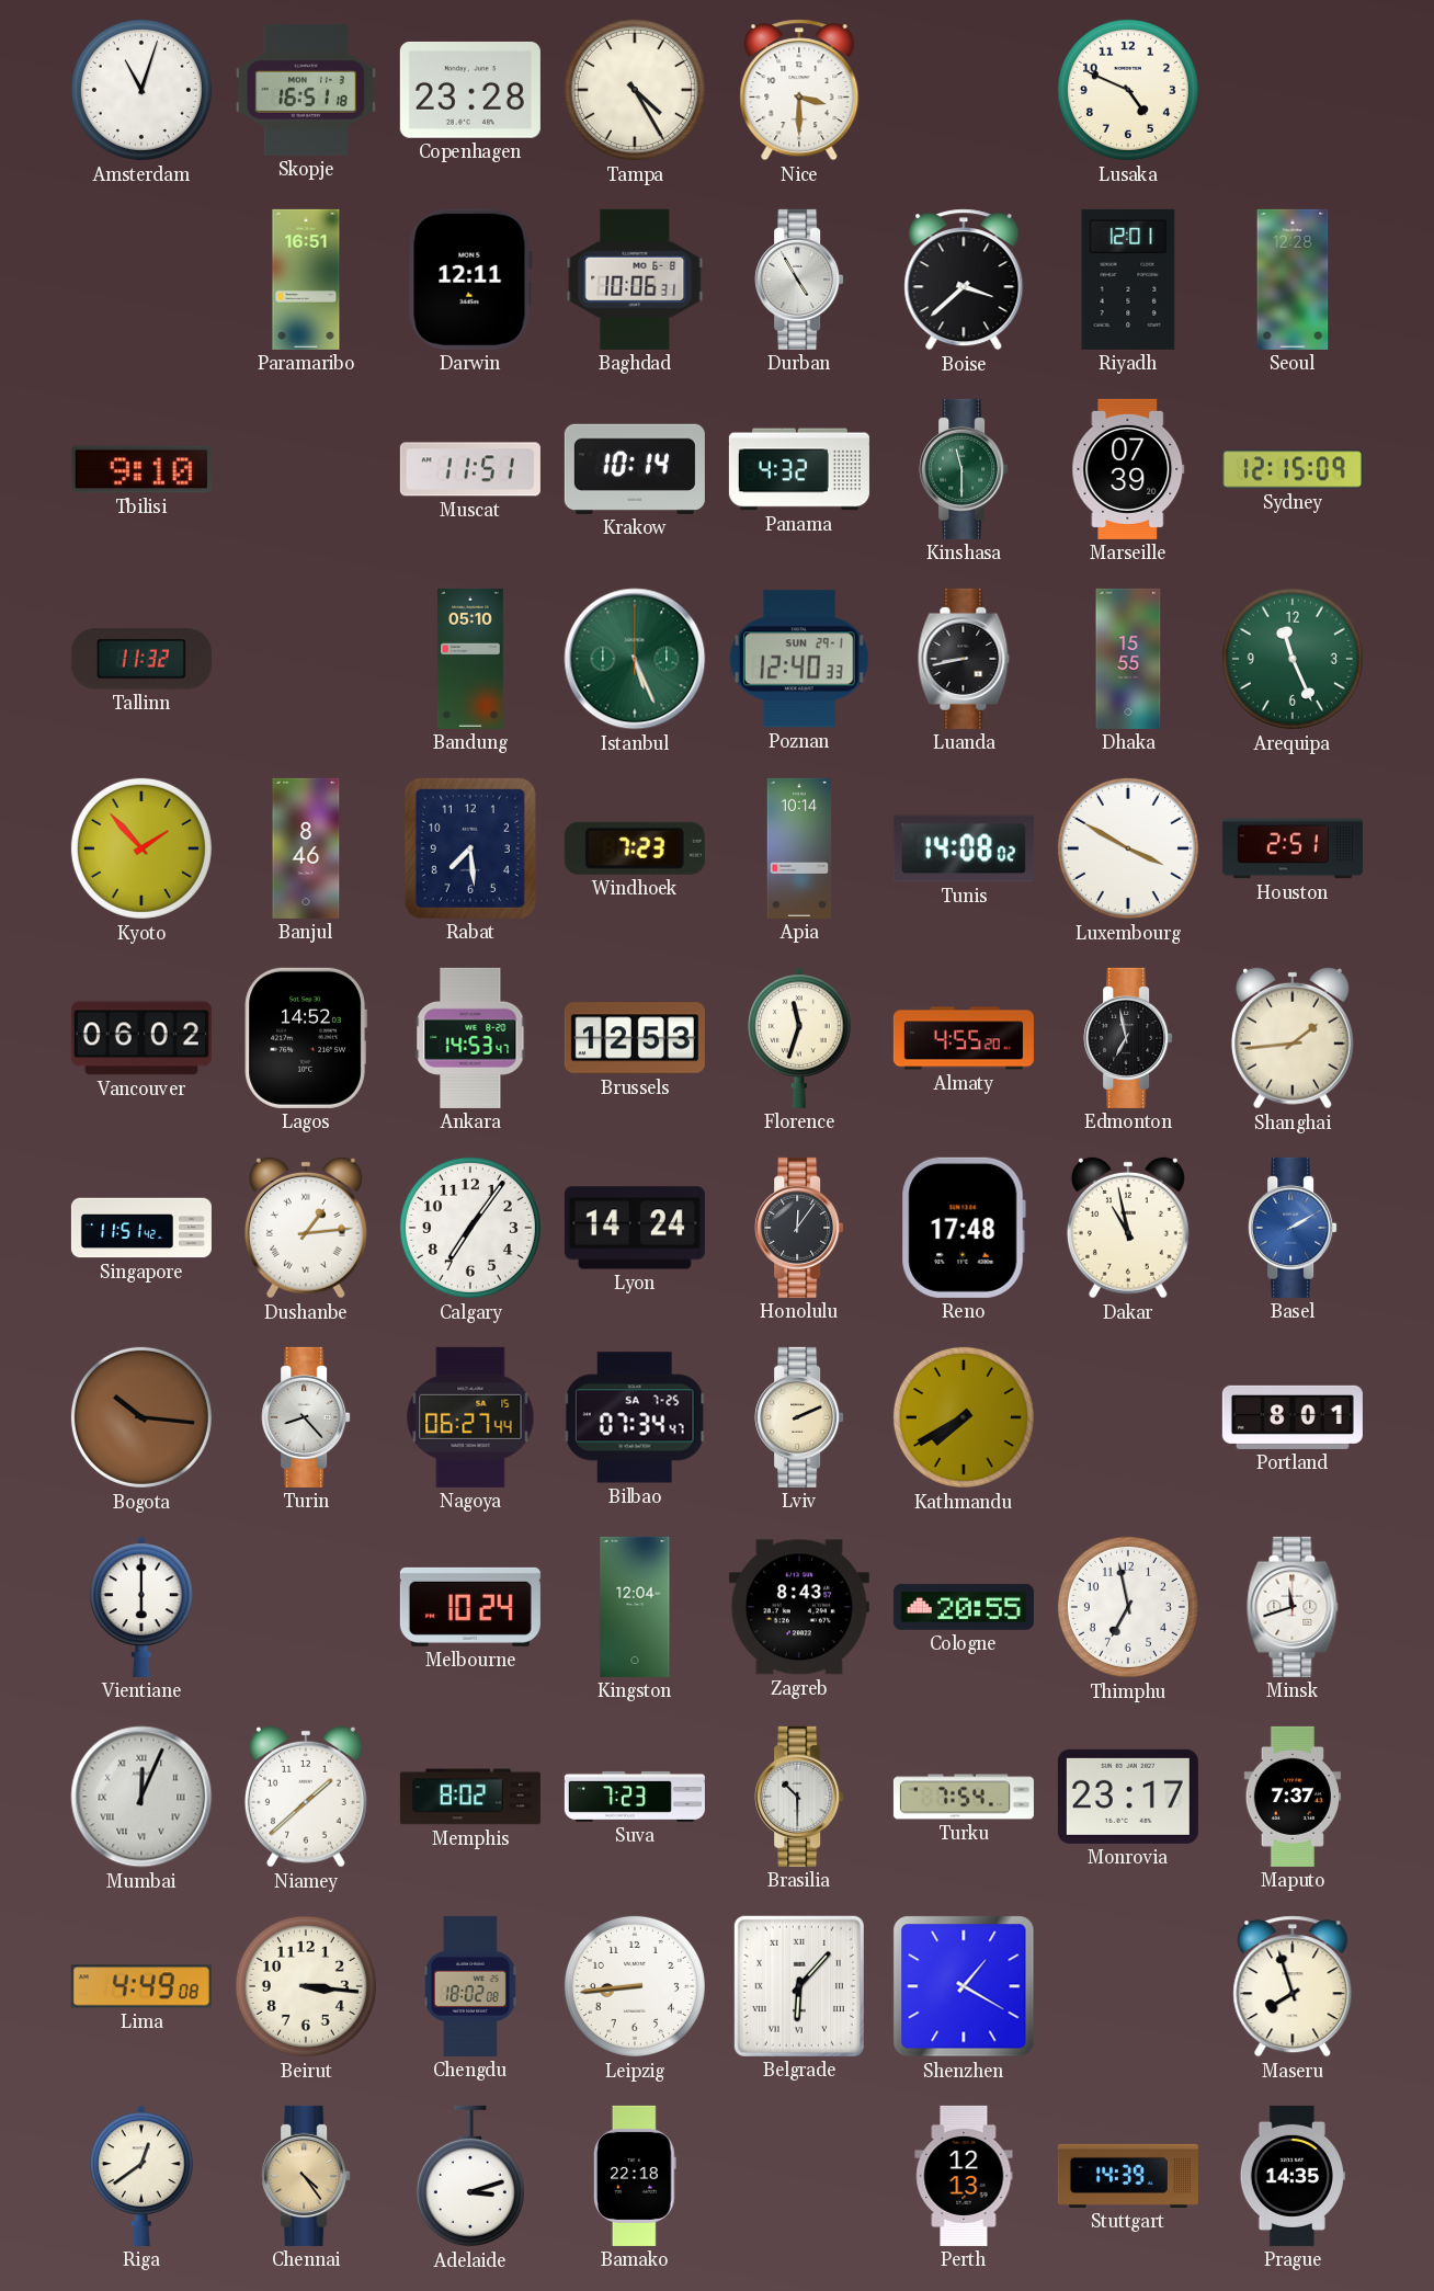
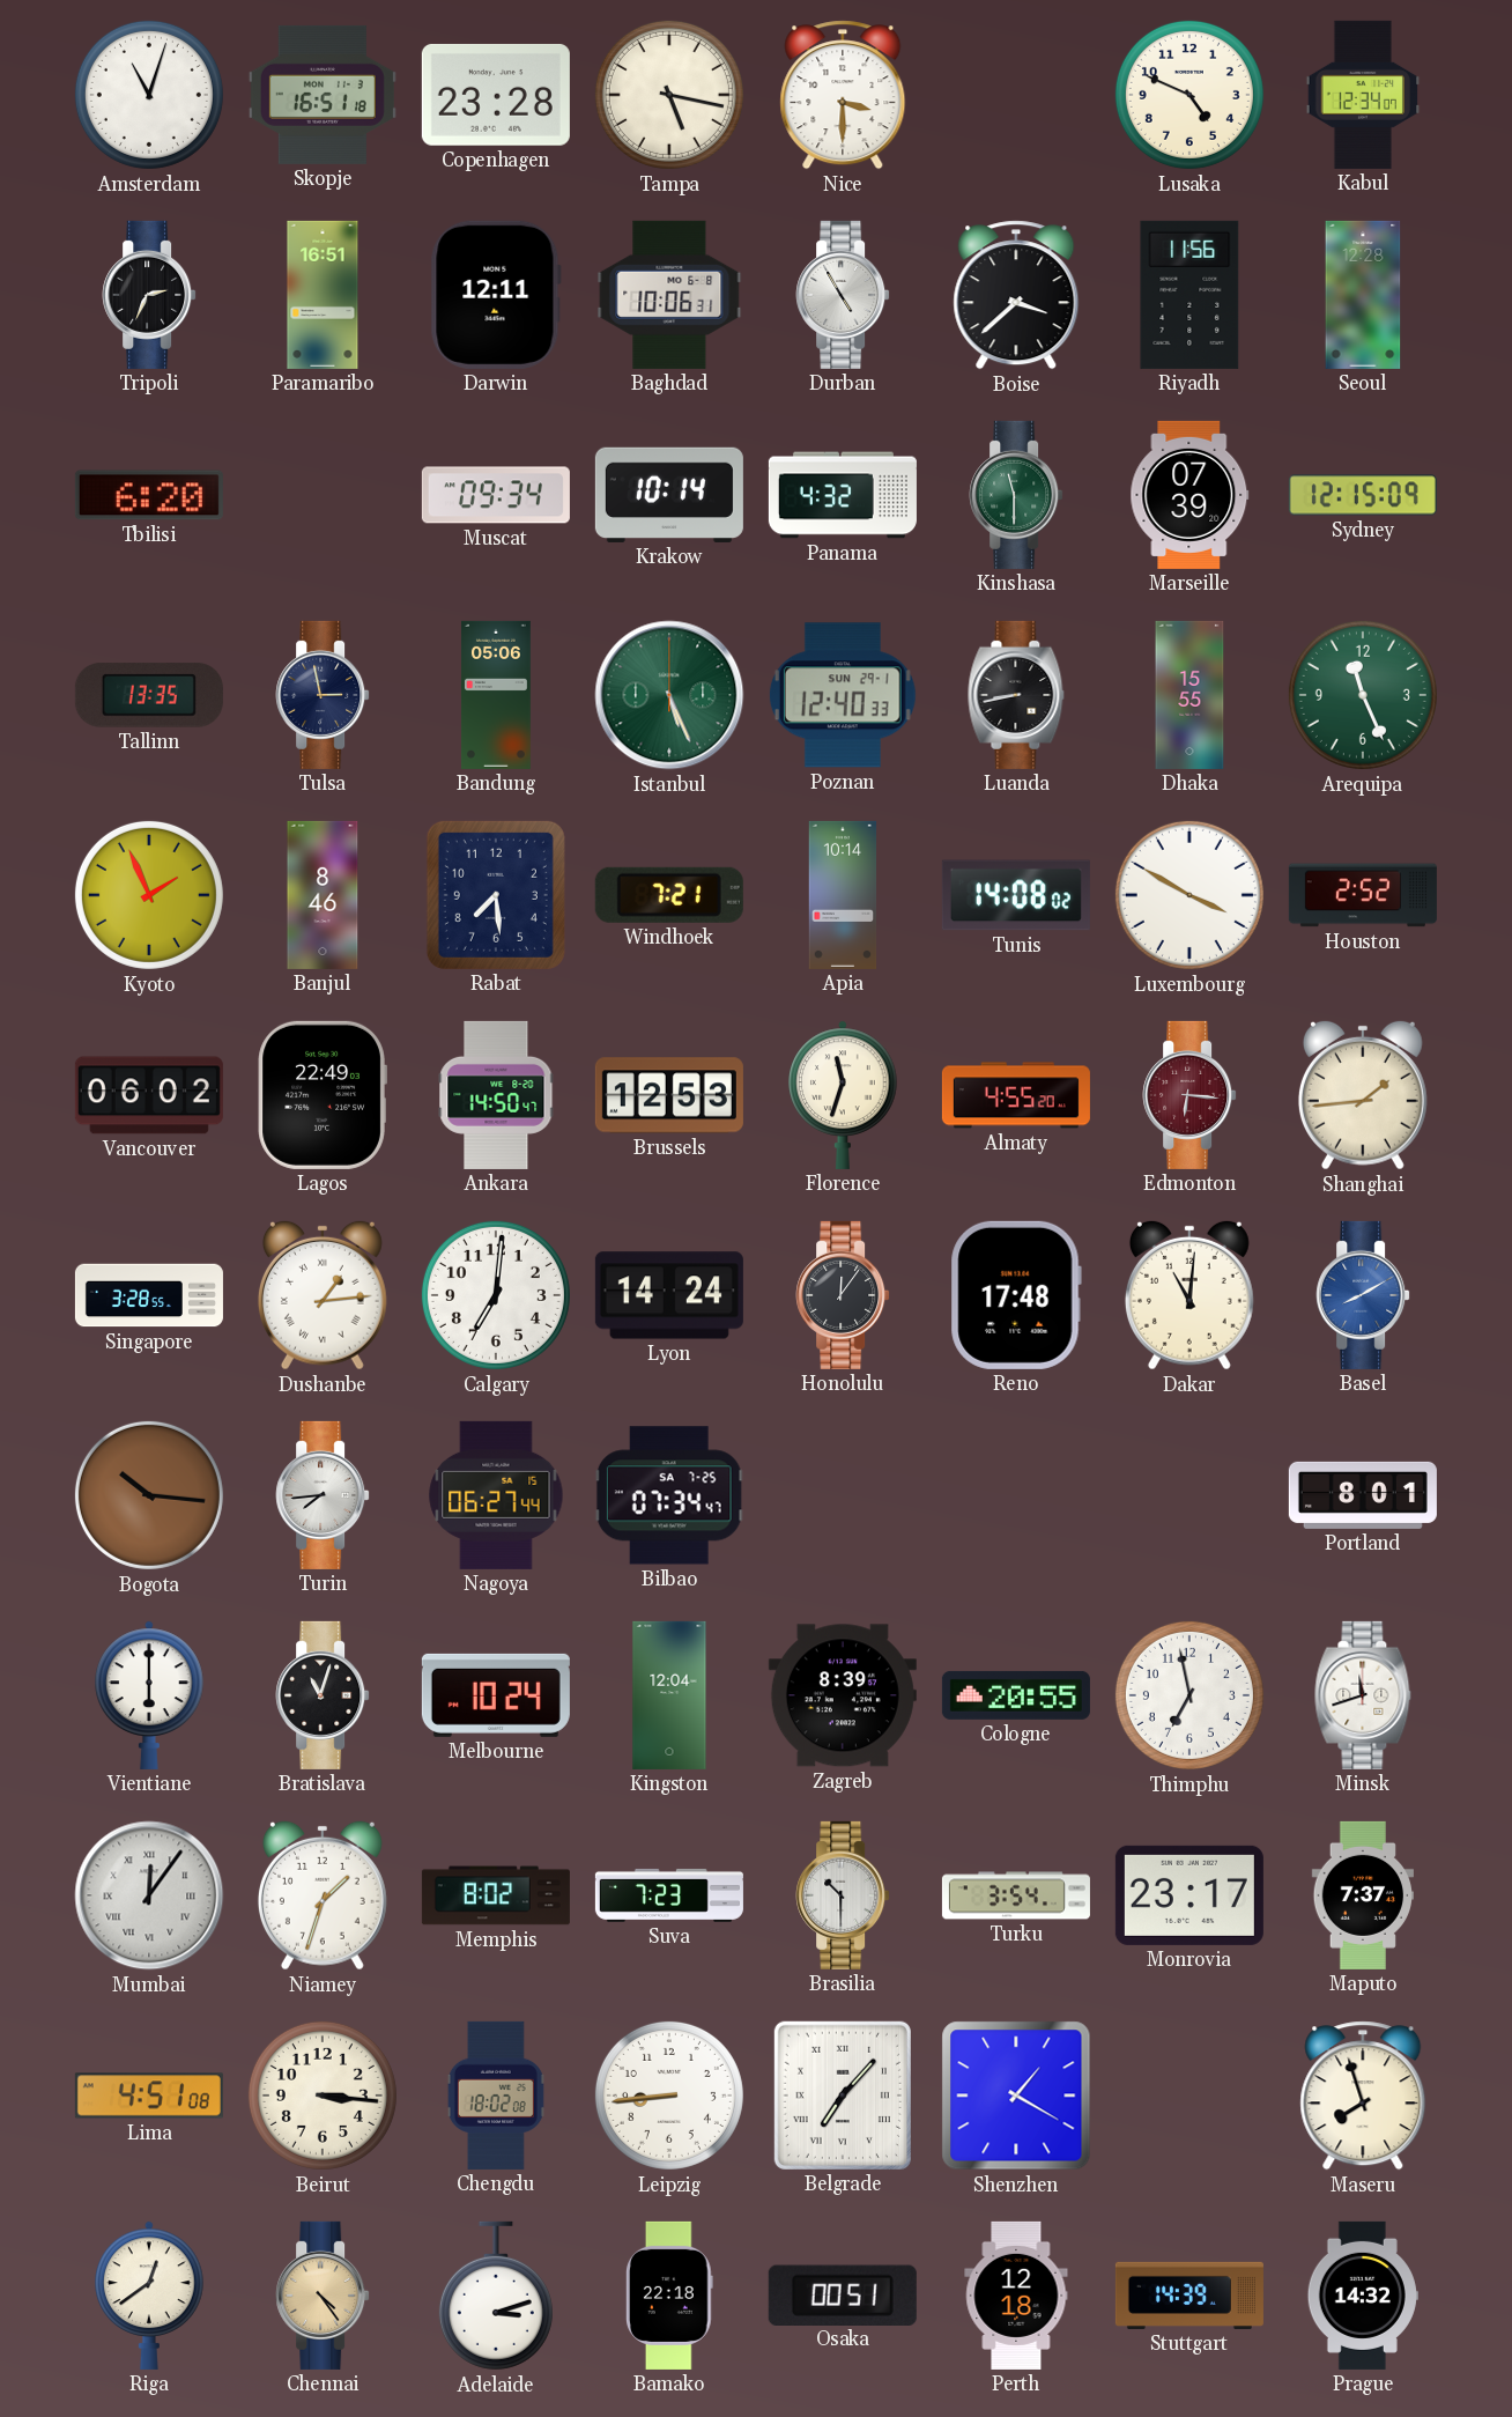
Tampa: 4:25 -> 5:17
Kabul: none -> 12:34
Tripoli: none -> 2:34
Riyadh: 12:01 -> 11:56
Tbilisi: 9:10 -> 6:20
Muscat: 11:51 -> 09:34
Tallinn: 11:32 -> 13:35
Tulsa: none -> 2:58
Bandung: 05:10 -> 05:06
Kyoto: 1:53 -> 1:56
Windhoek: 7:23 -> 7:21
Houston: 2:51 -> 2:52
Lagos: 14:52 -> 22:49
Ankara: 14:53 -> 14:50
Edmonton: 6:58 -> 6:16
Edmonton dial: black -> burgundy
Singapore: 11:51 -> 3:28
Calgary: 7:06 -> 7:01
Dakar: 10:58 -> 11:01
Basel: 2:10 -> 8:10
Turin: 8:23 -> 7:44
Lviv: 2:11 -> none
Kathmandu: 7:40 -> none
Bratislava: none -> 11:03
Zagreb: 8:43 -> 8:39
Mumbai: 12:04 -> 12:06
Niamey: 1:38 -> 1:33
Turku: 7:54 -> 3:54
Lima: 4:49 -> 4:51
Belgrade: 6:07 -> 7:07
Osaka: none -> 00:51
Perth: 12:13 -> 12:18
Prague: 14:35 -> 14:32
